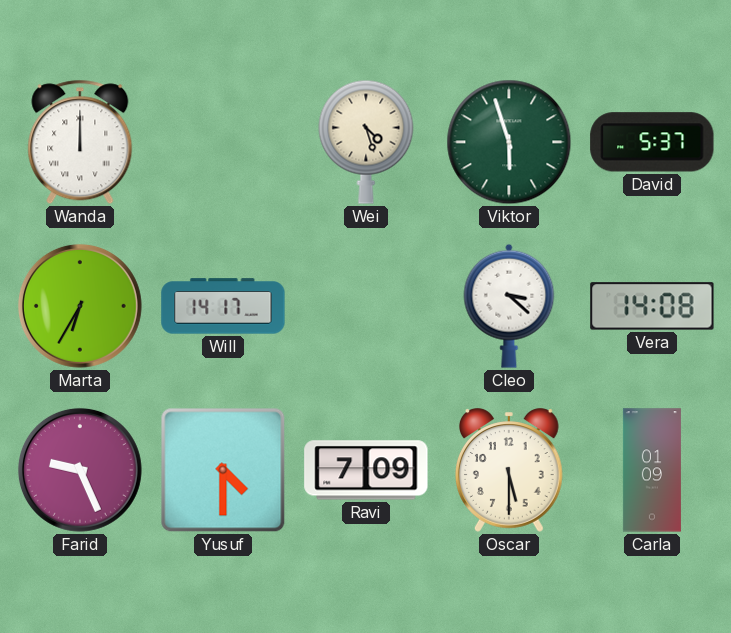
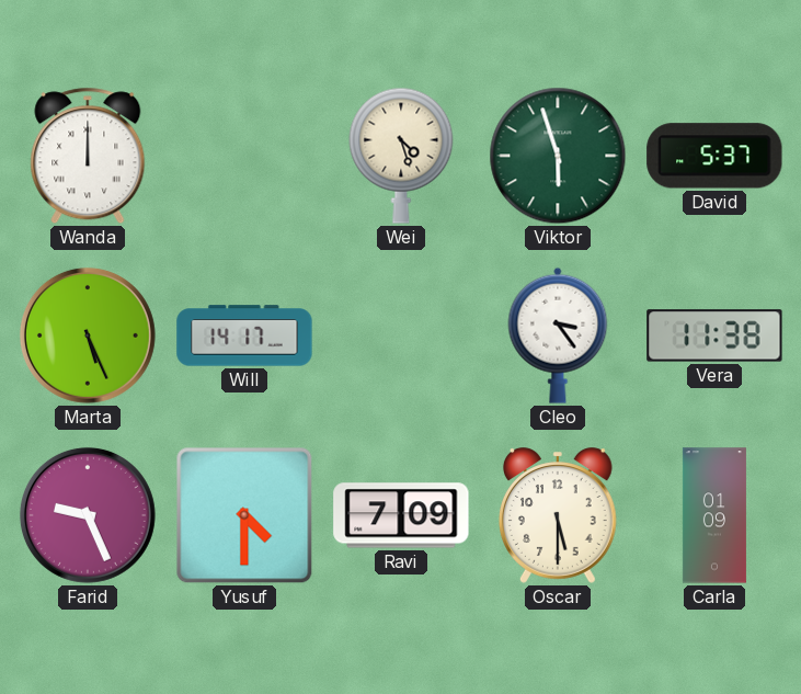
Marta: 6:35 -> 5:26
Cleo: 3:22 -> 3:24
Vera: 14:08 -> 11:38
